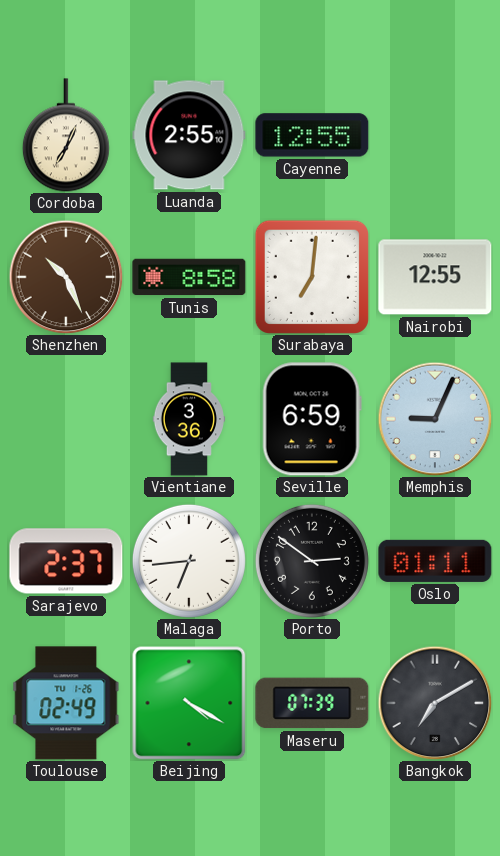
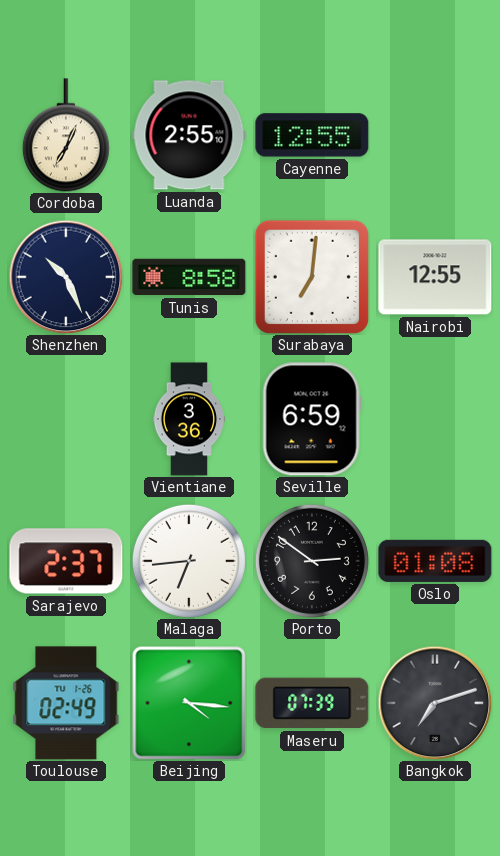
Shenzhen dial: brown -> navy
Memphis: 9:04 -> none
Oslo: 01:11 -> 01:08
Beijing: 4:20 -> 4:16
Bangkok: 7:10 -> 7:12
